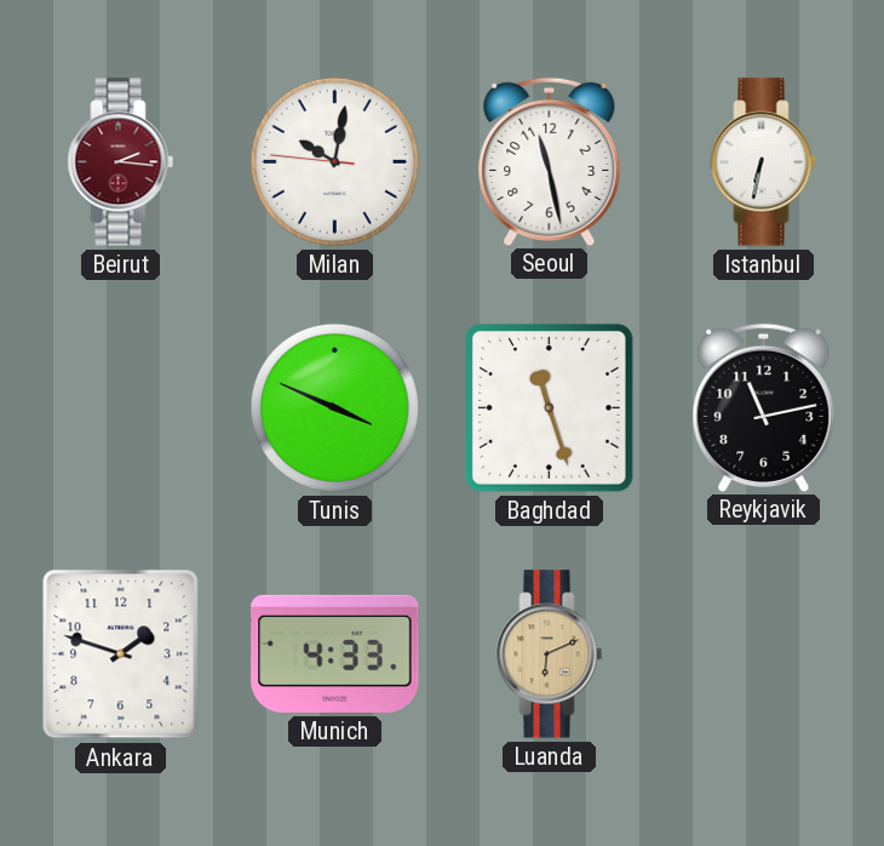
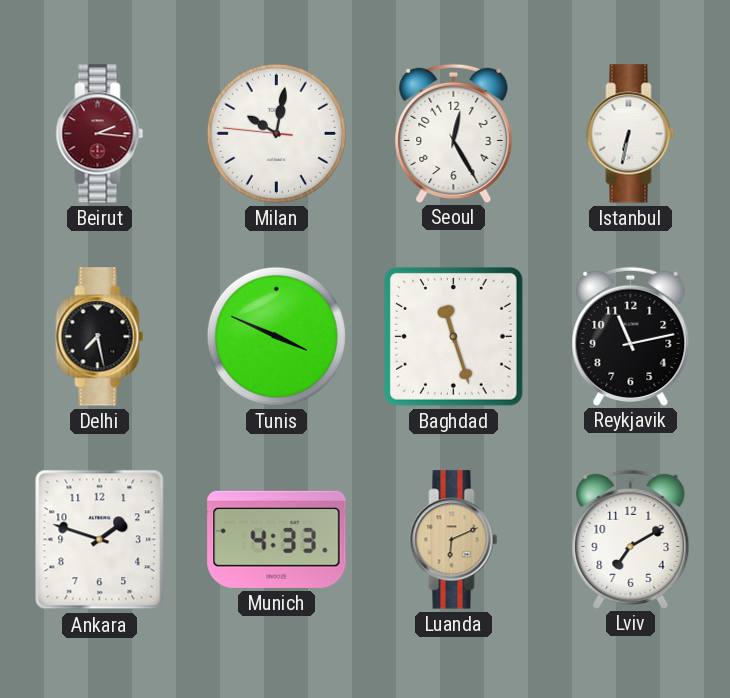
Seoul: 11:28 -> 12:25
Delhi: none -> 7:28
Lviv: none -> 7:10
